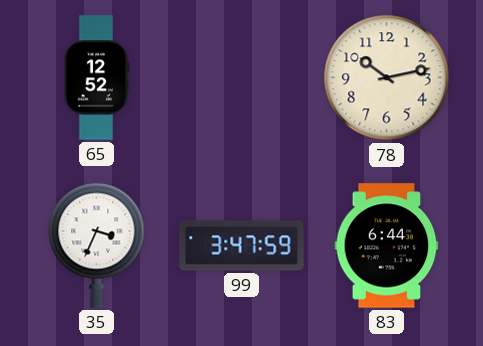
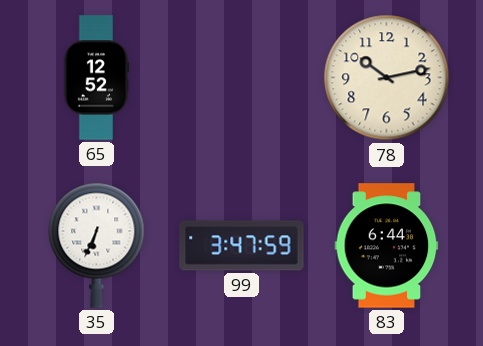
35: 3:34 -> 6:34
